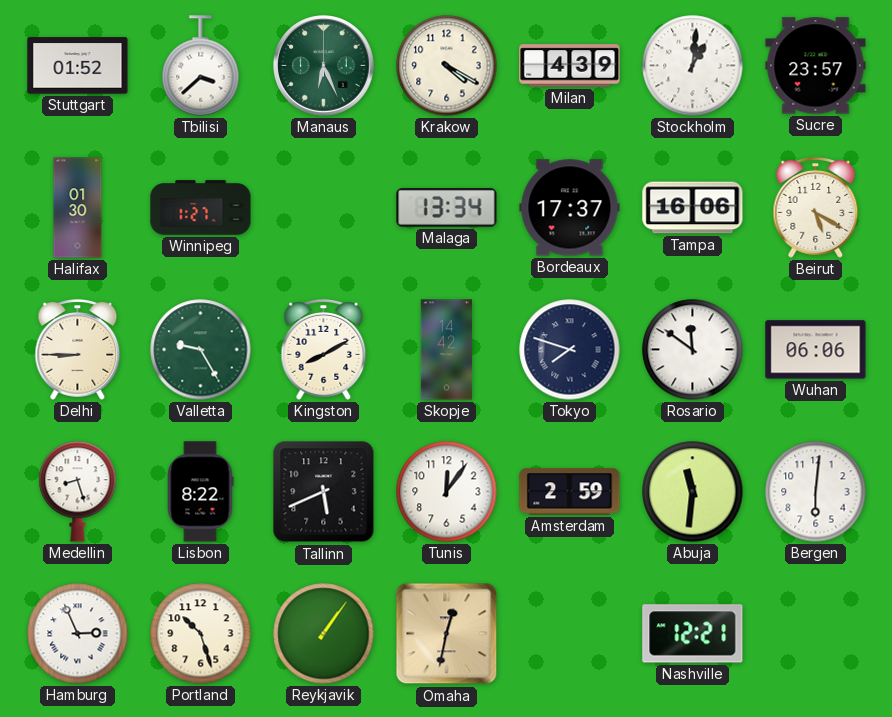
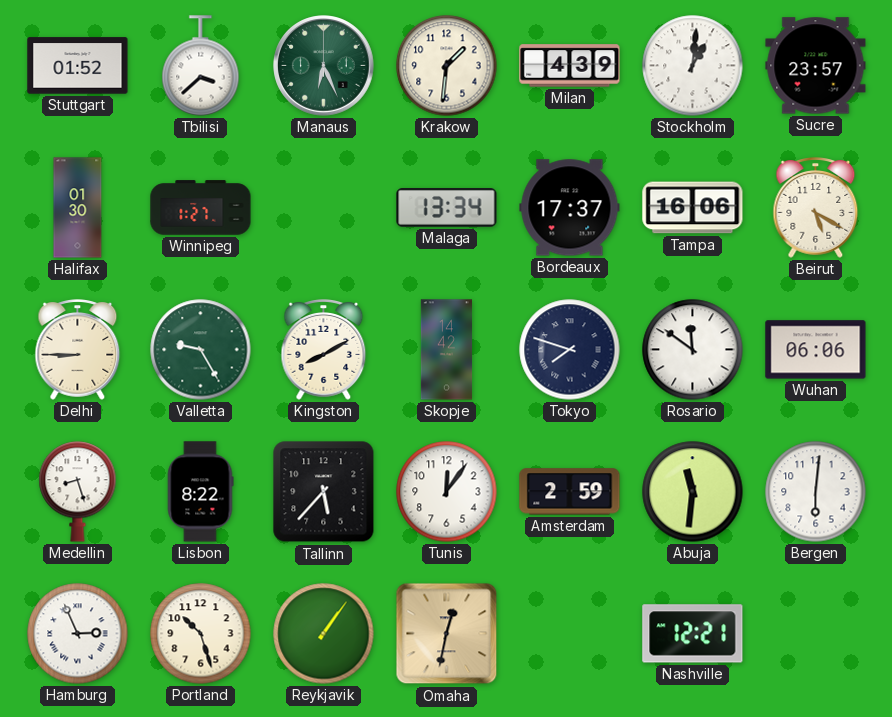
Krakow: 4:20 -> 1:31
Tallinn: 5:41 -> 5:37
